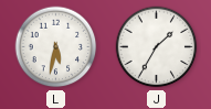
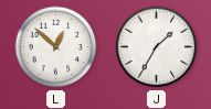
L: 5:32 -> 12:52
